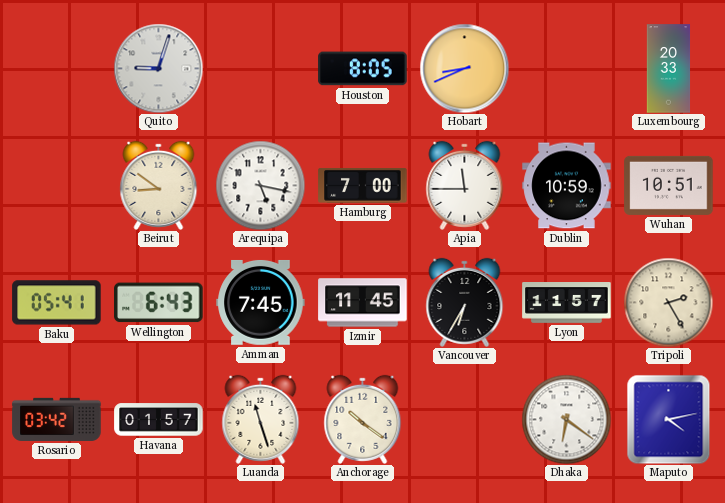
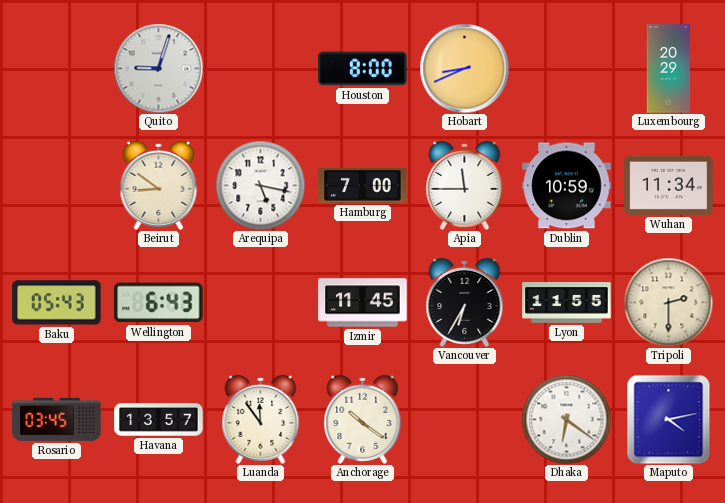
Houston: 8:05 -> 8:00
Luxembourg: 20:33 -> 20:29
Wuhan: 10:51 -> 11:34
Baku: 05:41 -> 05:43
Amman: 7:45 -> none
Lyon: 11:57 -> 11:55
Tripoli: 2:25 -> 2:30
Rosario: 03:42 -> 03:45
Havana: 01:57 -> 13:57
Luanda: 11:27 -> 11:54
